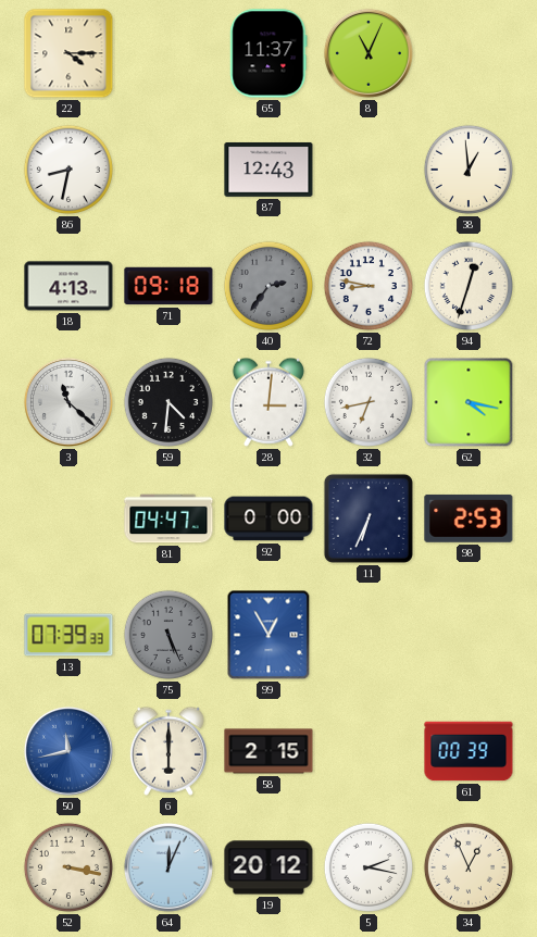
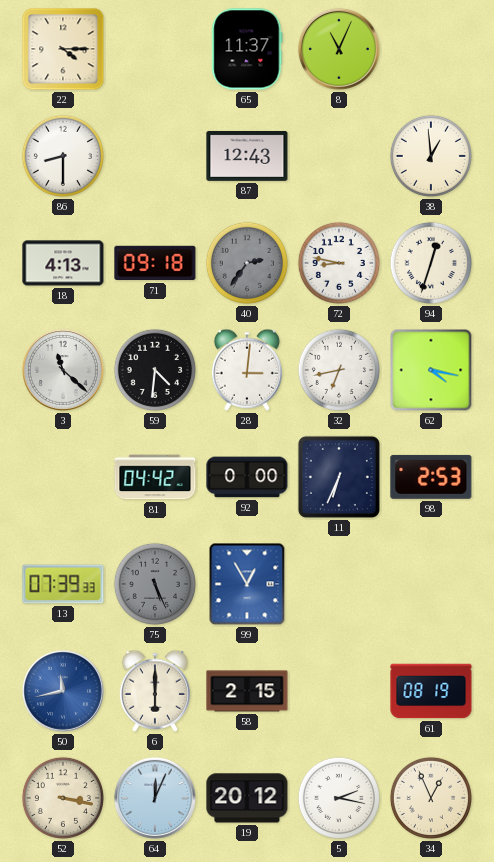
86: 8:32 -> 8:30
81: 04:47 -> 04:42
61: 00:39 -> 08:19
